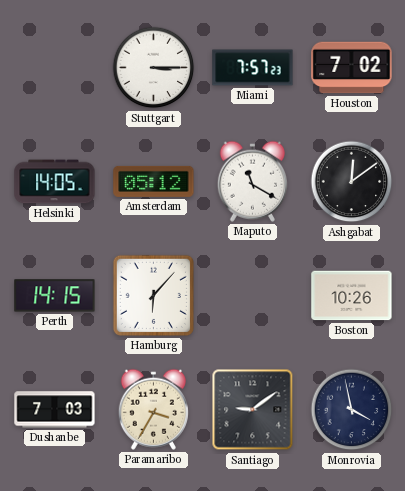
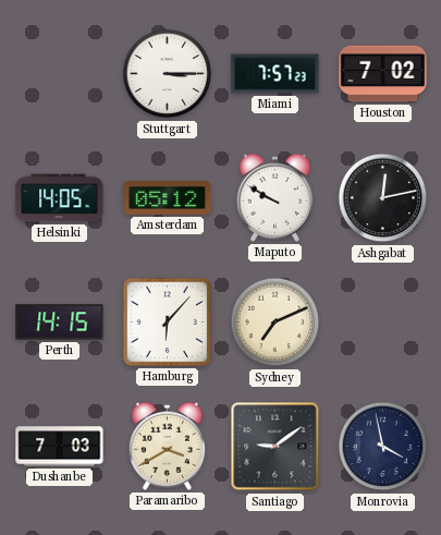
Maputo: 11:20 -> 9:50
Ashgabat: 12:09 -> 12:13
Sydney: none -> 7:11
Boston: 10:26 -> none
Paramaribo: 3:35 -> 3:40
